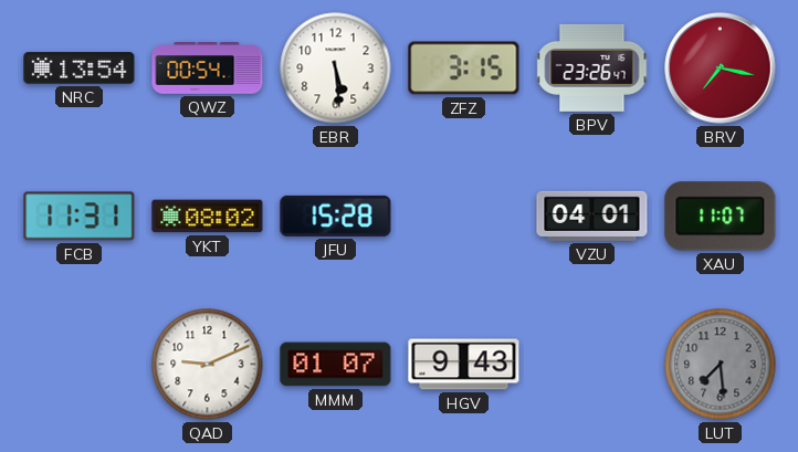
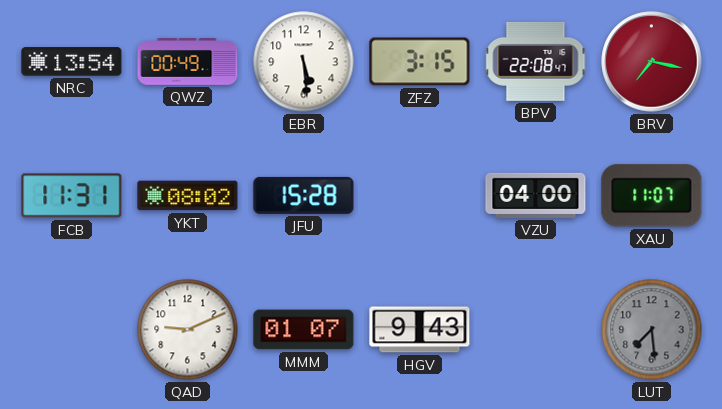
QWZ: 00:54 -> 00:49
BPV: 23:26 -> 22:08
VZU: 04:01 -> 04:00
